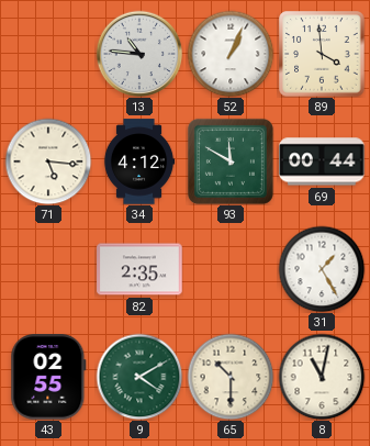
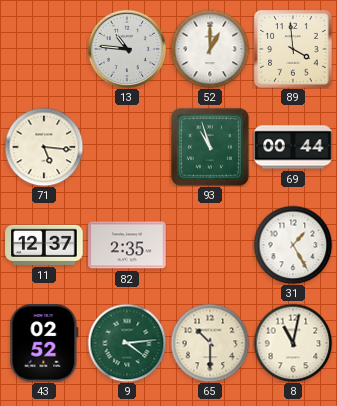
52: 1:04 -> 1:00
34: 4:12 -> none
93: 11:50 -> 10:57
11: none -> 12:37
43: 02:55 -> 02:52
9: 4:10 -> 4:14
